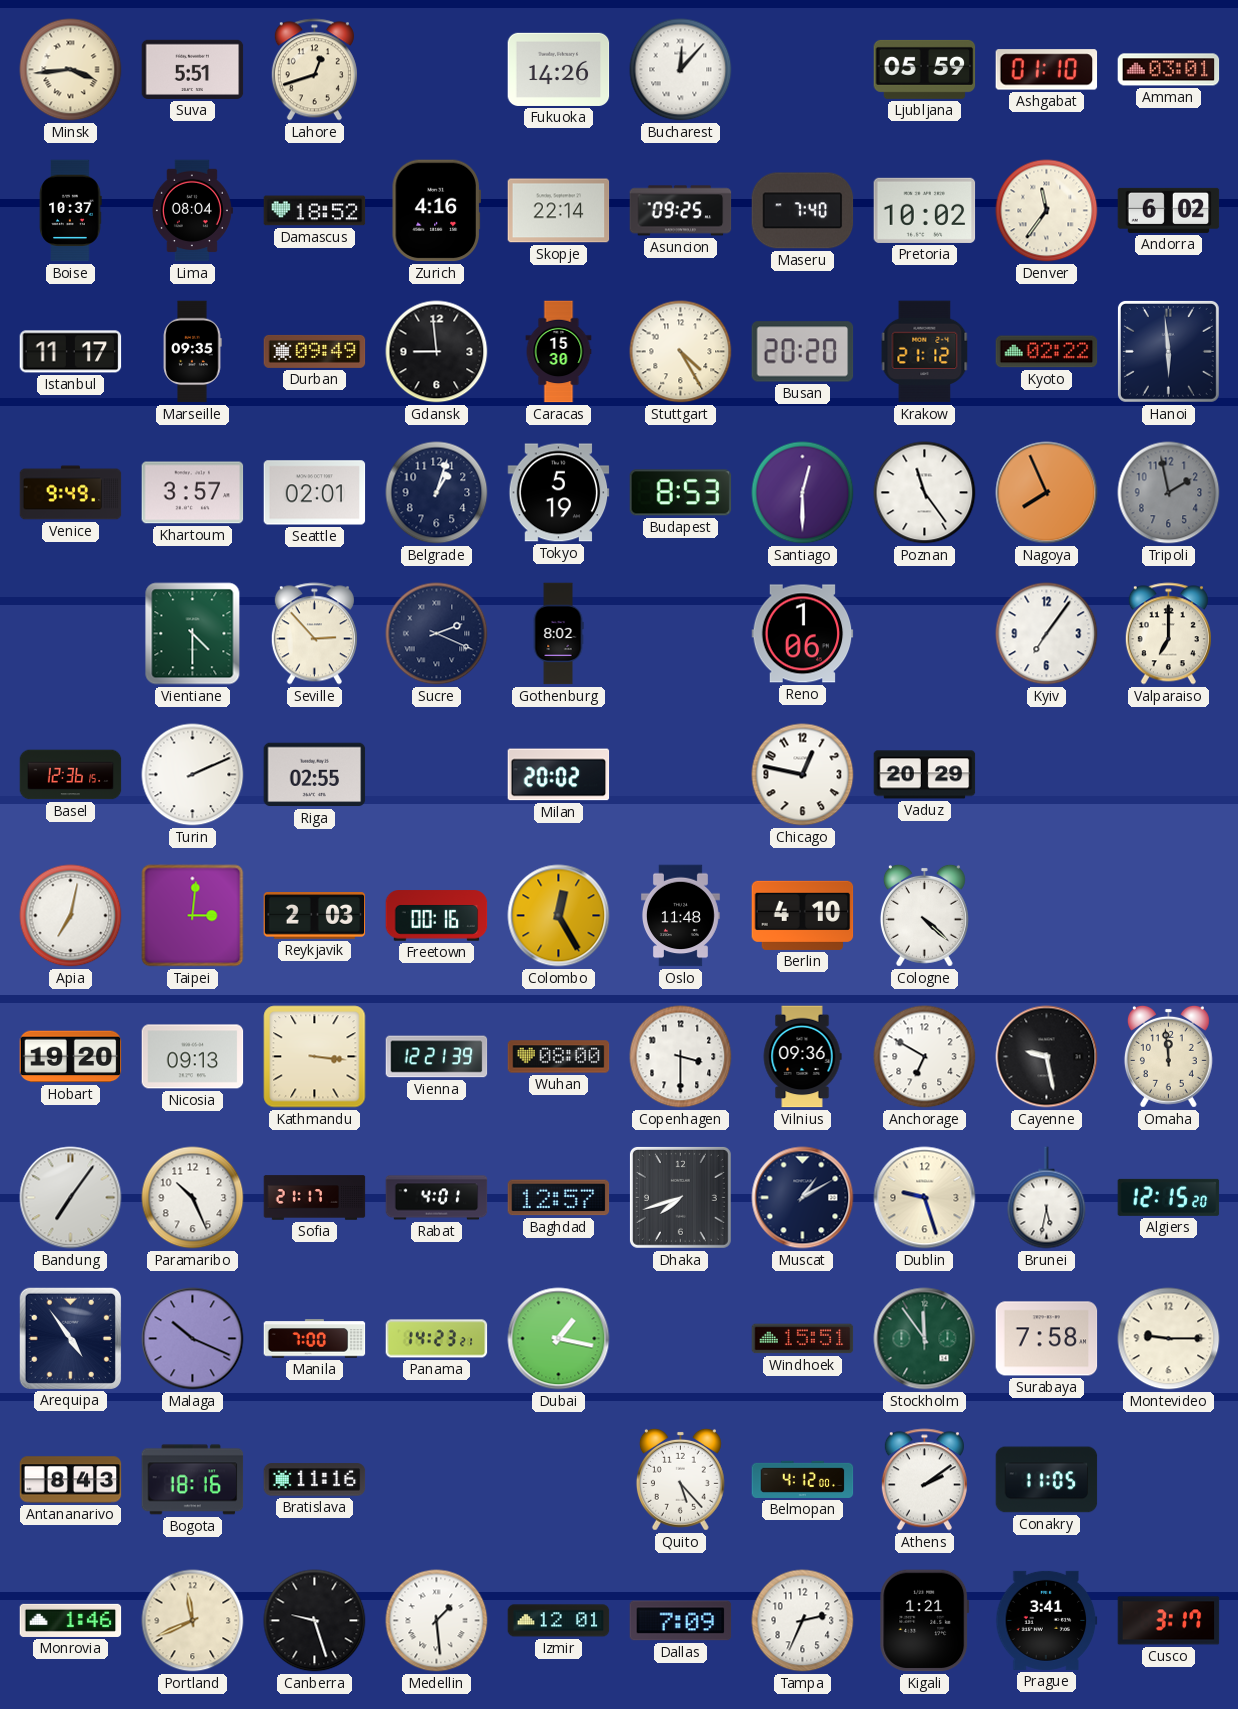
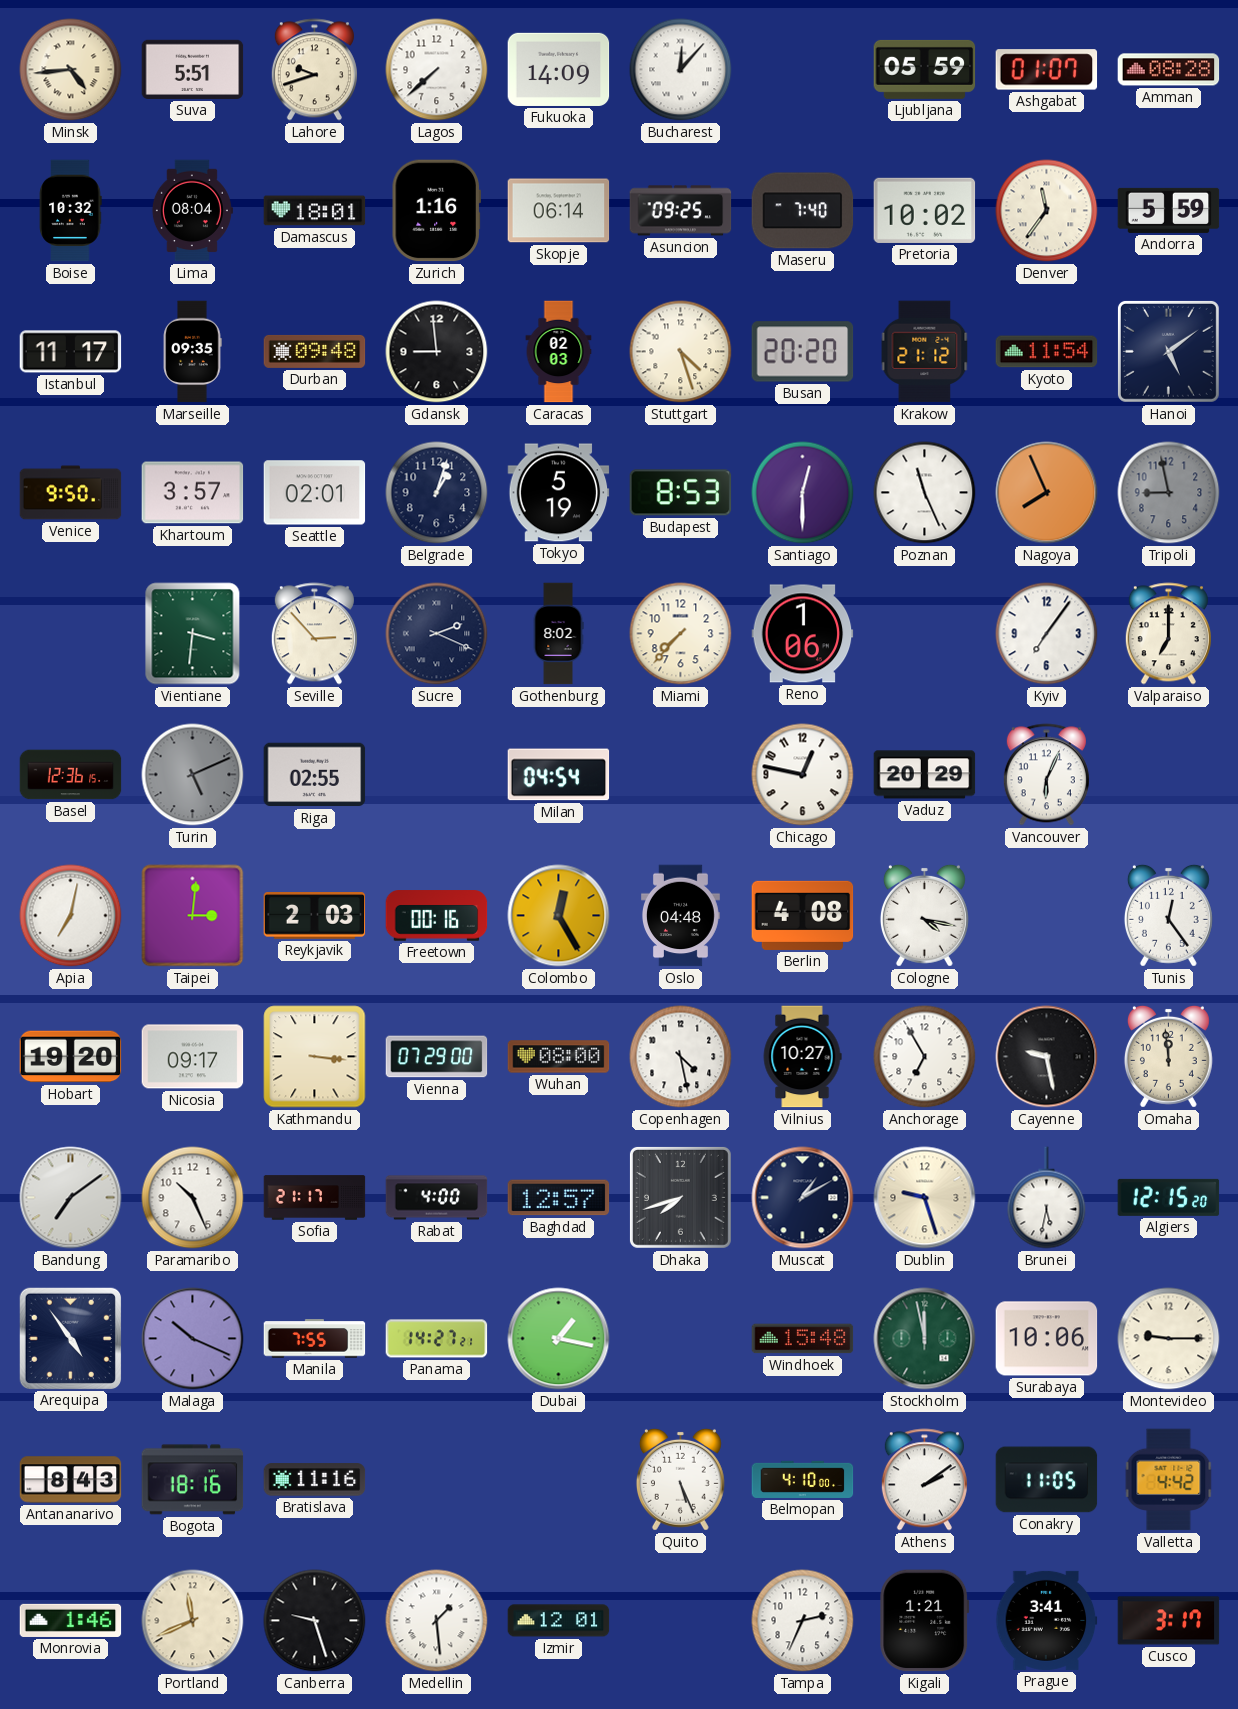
Minsk: 3:44 -> 4:44
Lahore: 12:42 -> 9:42
Lagos: none -> 7:38
Fukuoka: 14:26 -> 14:09
Ashgabat: 01:10 -> 01:07
Amman: 03:01 -> 08:28
Boise: 10:37 -> 10:32
Damascus: 18:52 -> 18:01
Zurich: 4:16 -> 1:16
Skopje: 22:14 -> 06:14
Andorra: 6:02 -> 5:59
Durban: 09:49 -> 09:48
Caracas: 15:30 -> 02:03
Stuttgart: 4:25 -> 4:27
Kyoto: 02:22 -> 11:54
Hanoi: 5:59 -> 5:09
Venice: 9:49 -> 9:50
Poznan: 11:24 -> 11:26
Tripoli: 1:58 -> 8:58
Vientiane: 4:30 -> 3:31
Miami: none -> 7:37
Turin: 2:11 -> 5:11
Turin dial: white -> grey
Milan: 20:02 -> 04:54
Vancouver: none -> 6:04
Oslo: 11:48 -> 04:48
Berlin: 4:10 -> 4:08
Cologne: 4:22 -> 4:17
Tunis: none -> 12:24
Nicosia: 09:13 -> 09:17
Vienna: 12:21 -> 07:29
Copenhagen: 3:30 -> 4:28
Vilnius: 09:36 -> 10:27
Anchorage: 6:50 -> 6:55
Bandung: 7:06 -> 7:09
Rabat: 4:01 -> 4:00
Manila: 7:00 -> 7:55
Panama: 14:23 -> 14:27
Windhoek: 15:51 -> 15:48
Stockholm: 11:54 -> 11:58
Surabaya: 7:58 -> 10:06
Quito: 5:23 -> 5:26
Belmopan: 4:12 -> 4:10
Valletta: none -> 4:42
Dallas: 7:09 -> none
